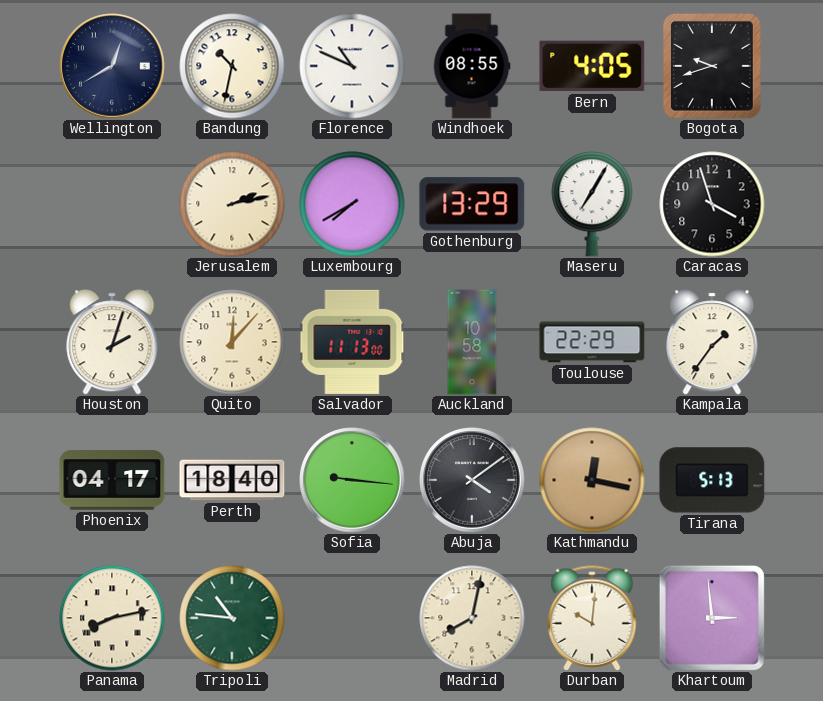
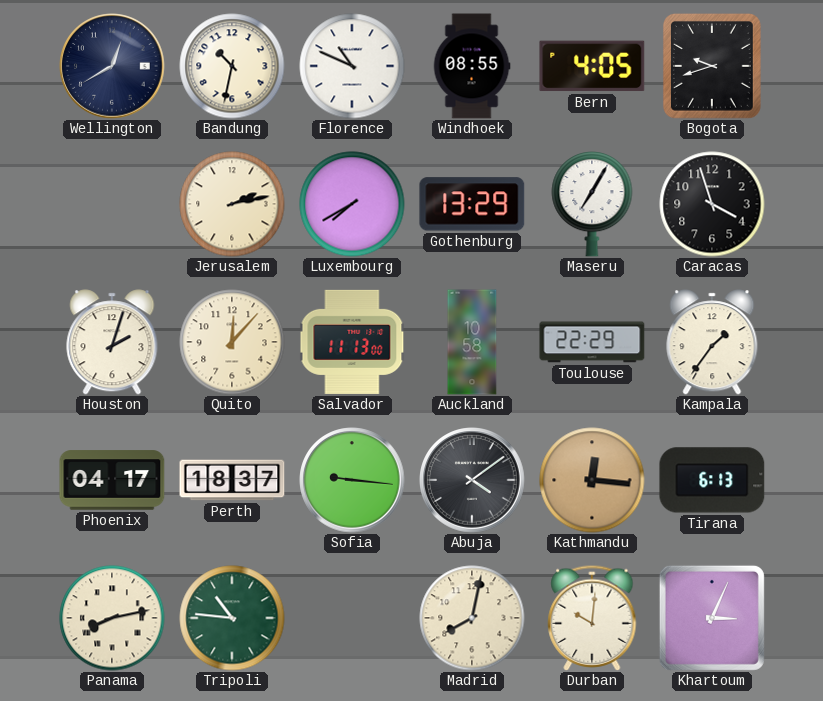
Perth: 18:40 -> 18:37
Kathmandu: 12:17 -> 12:16
Tirana: 5:13 -> 6:13
Khartoum: 2:59 -> 3:04
